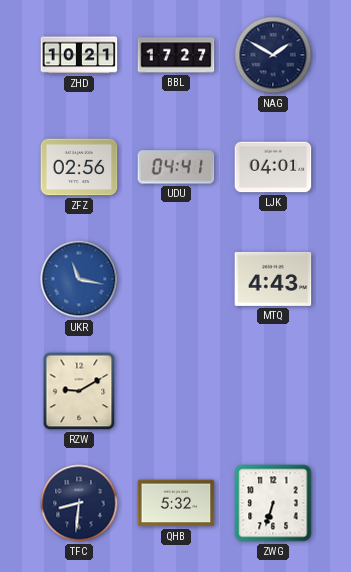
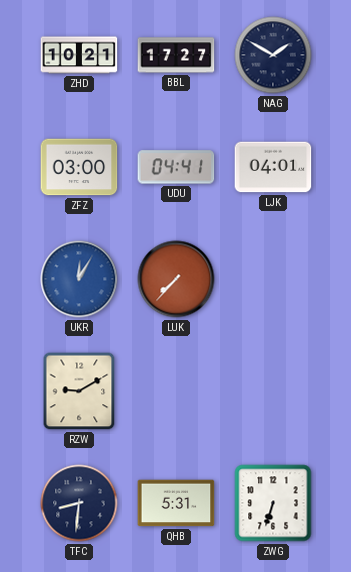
ZFZ: 02:56 -> 03:00
UKR: 11:17 -> 12:05
LUK: none -> 7:37
MTQ: 4:43 -> none
QHB: 5:32 -> 5:31
